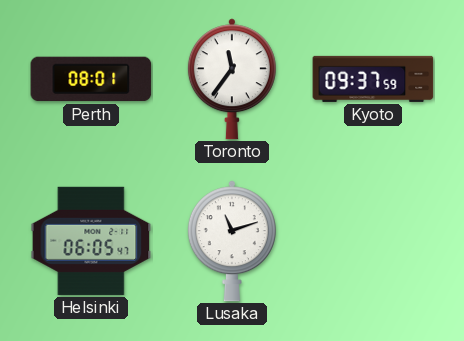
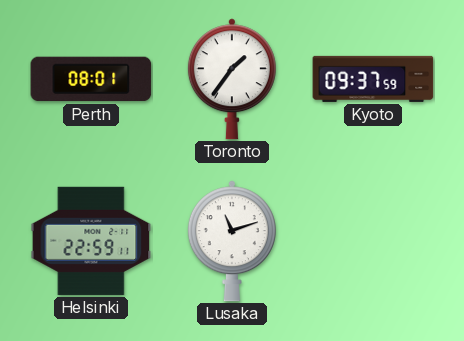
Toronto: 11:36 -> 1:36
Helsinki: 06:05 -> 22:59
